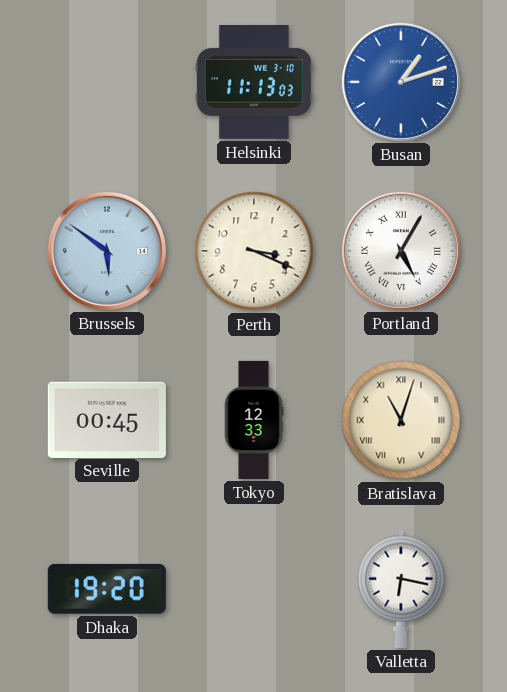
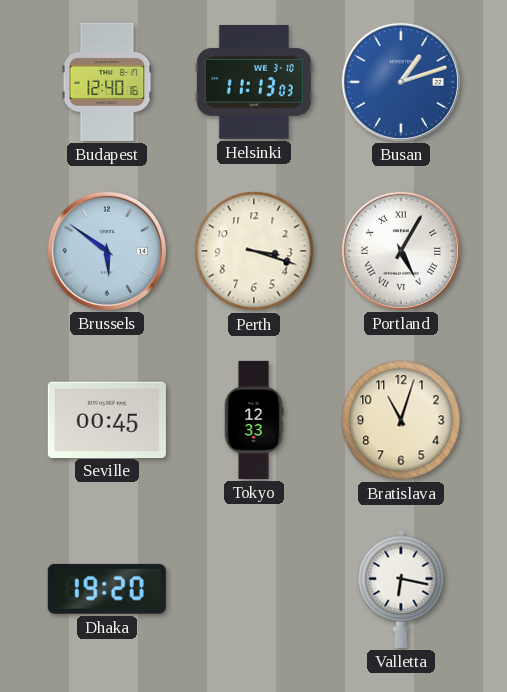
Budapest: none -> 12:40
Perth: 3:19 -> 3:18
Bratislava numerals: Roman -> Arabic
